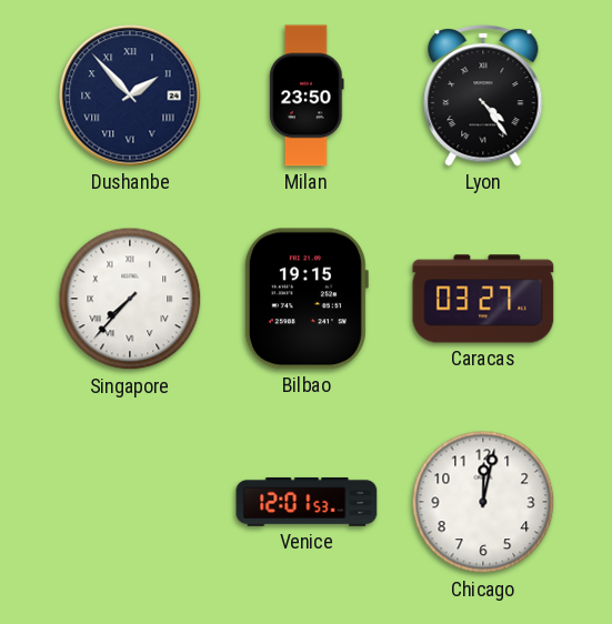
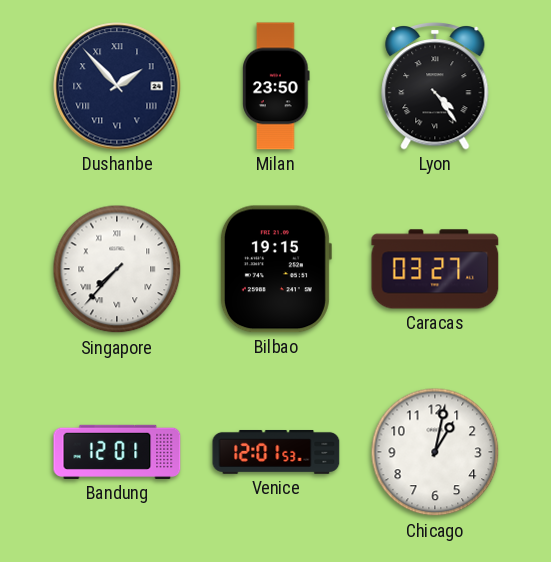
Bandung: none -> 12:01
Chicago: 12:02 -> 1:02
